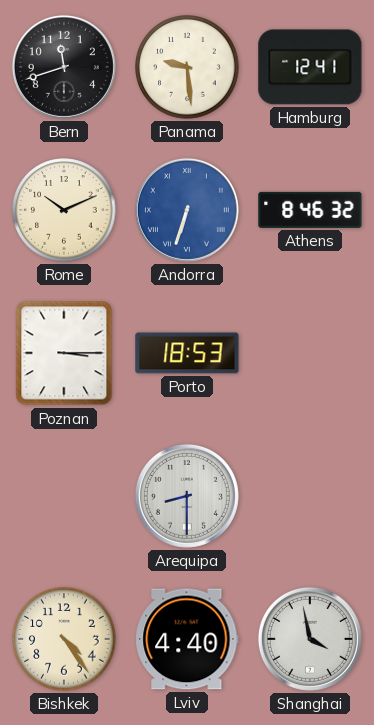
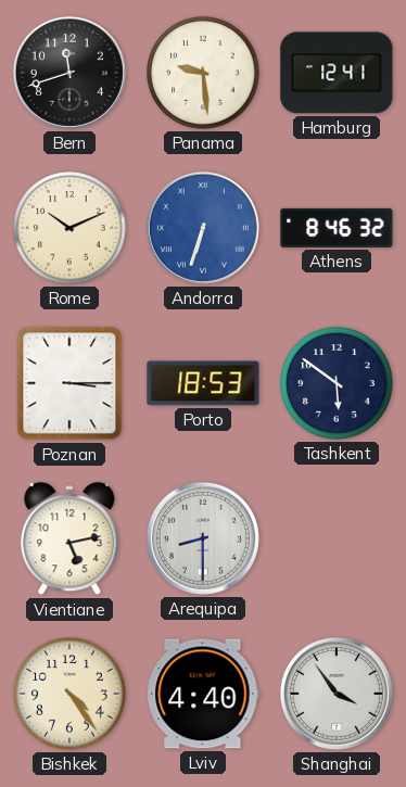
Tashkent: none -> 5:51
Vientiane: none -> 5:13
Shanghai: 3:58 -> 3:54
